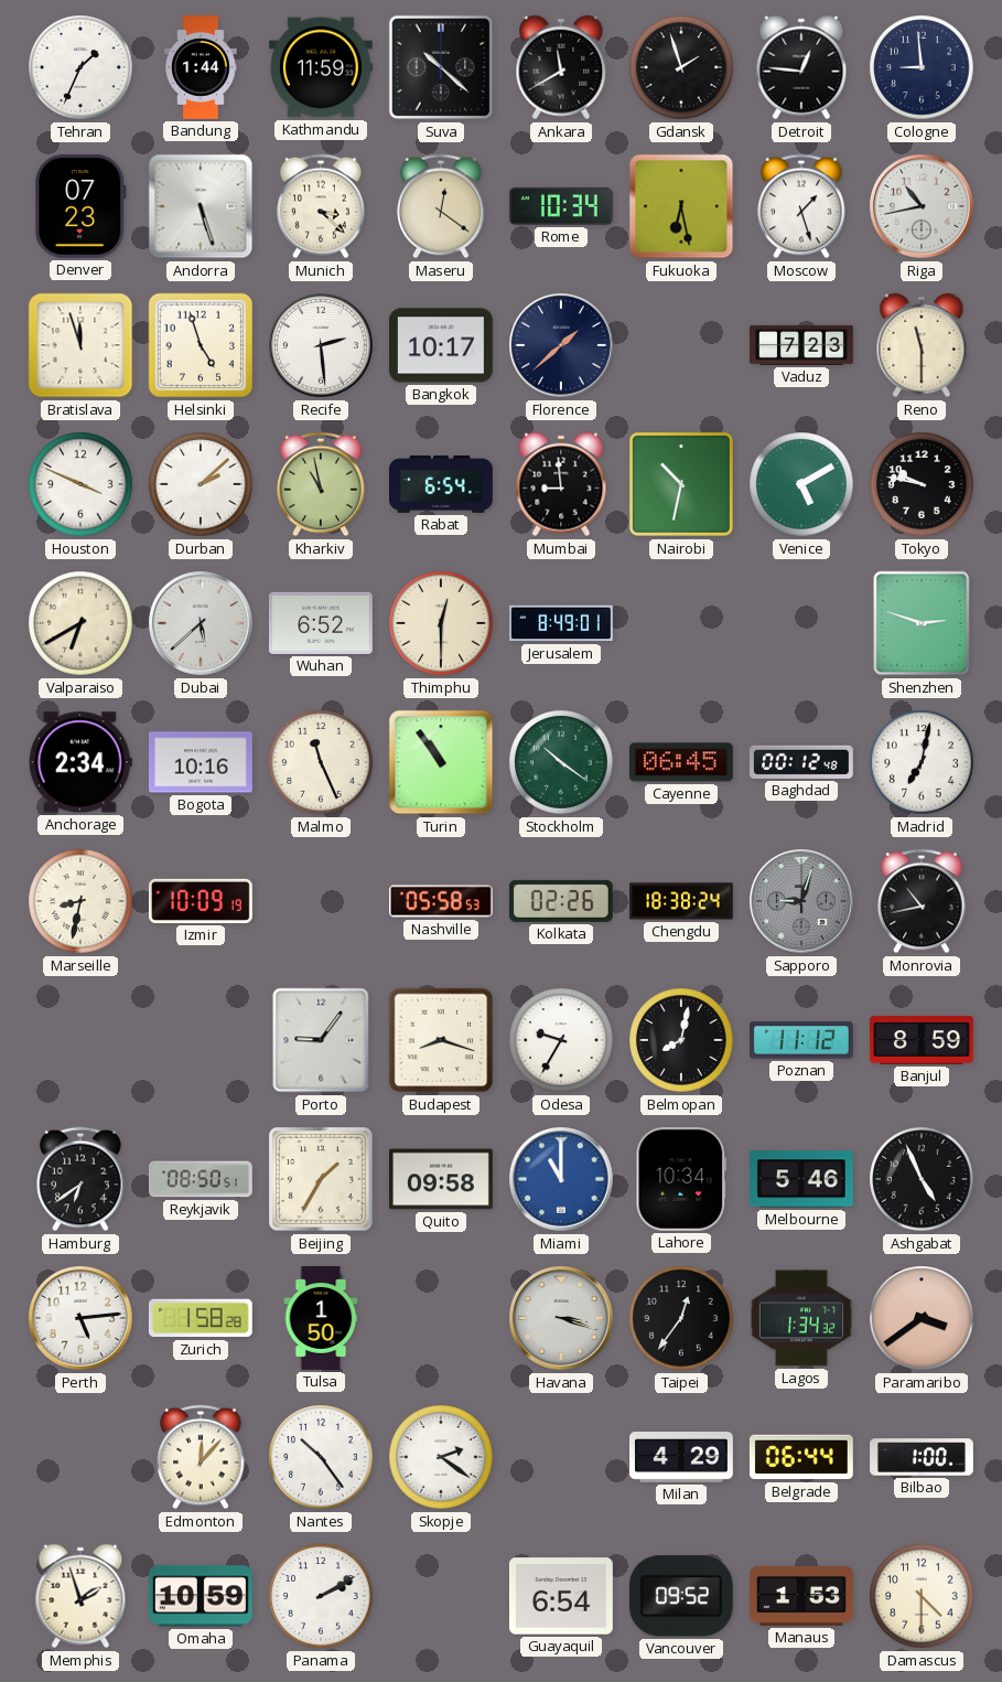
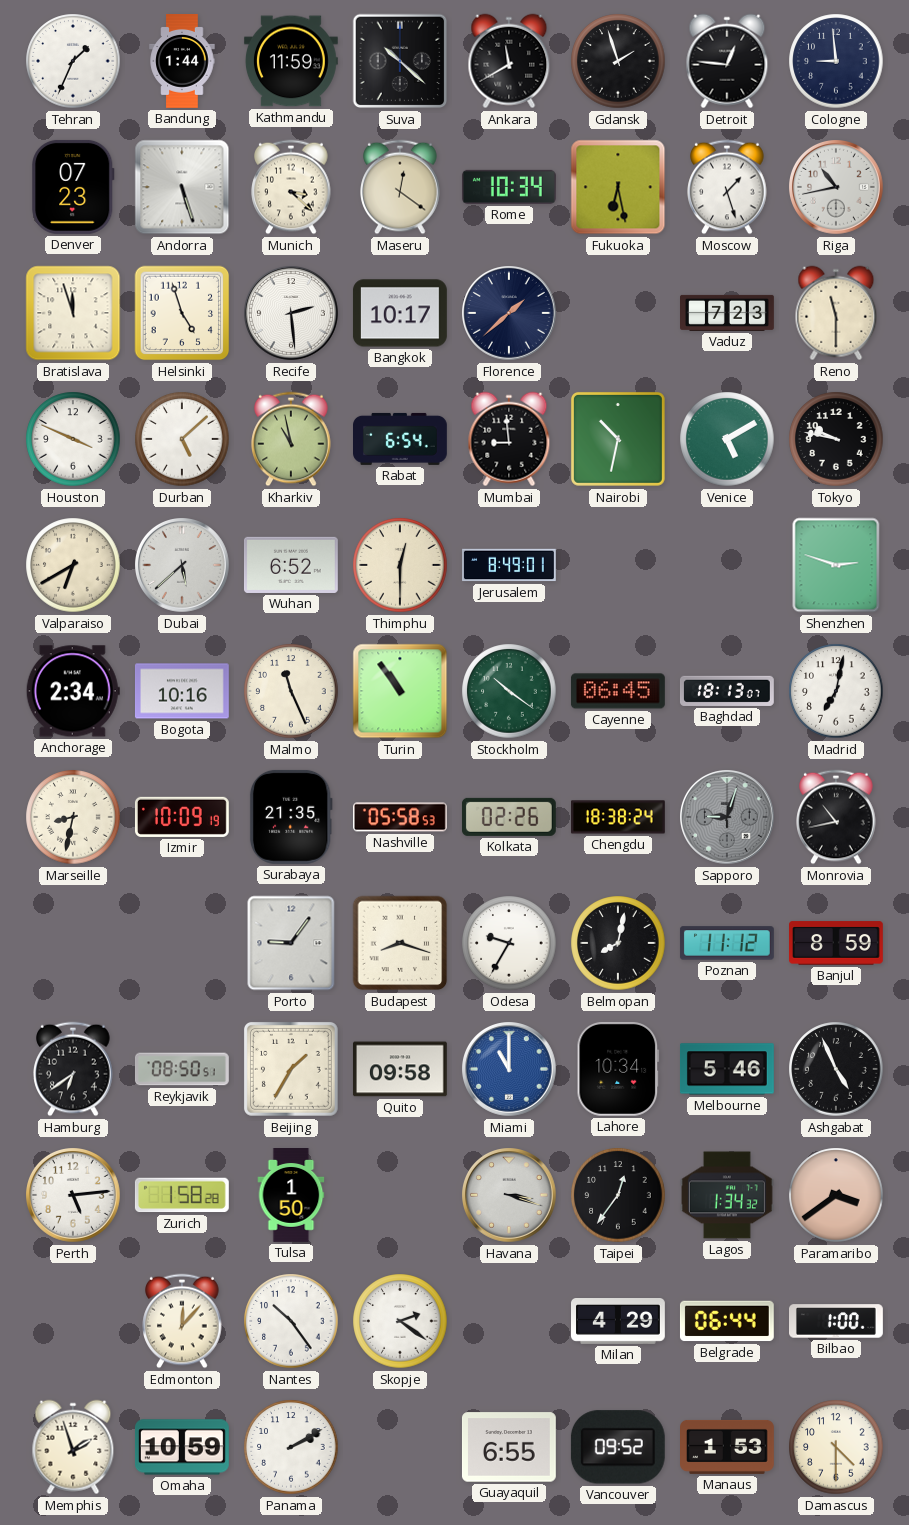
Durban: 2:08 -> 5:08
Baghdad: 00:12 -> 18:13
Surabaya: none -> 21:35
Guayaquil: 6:54 -> 6:55
